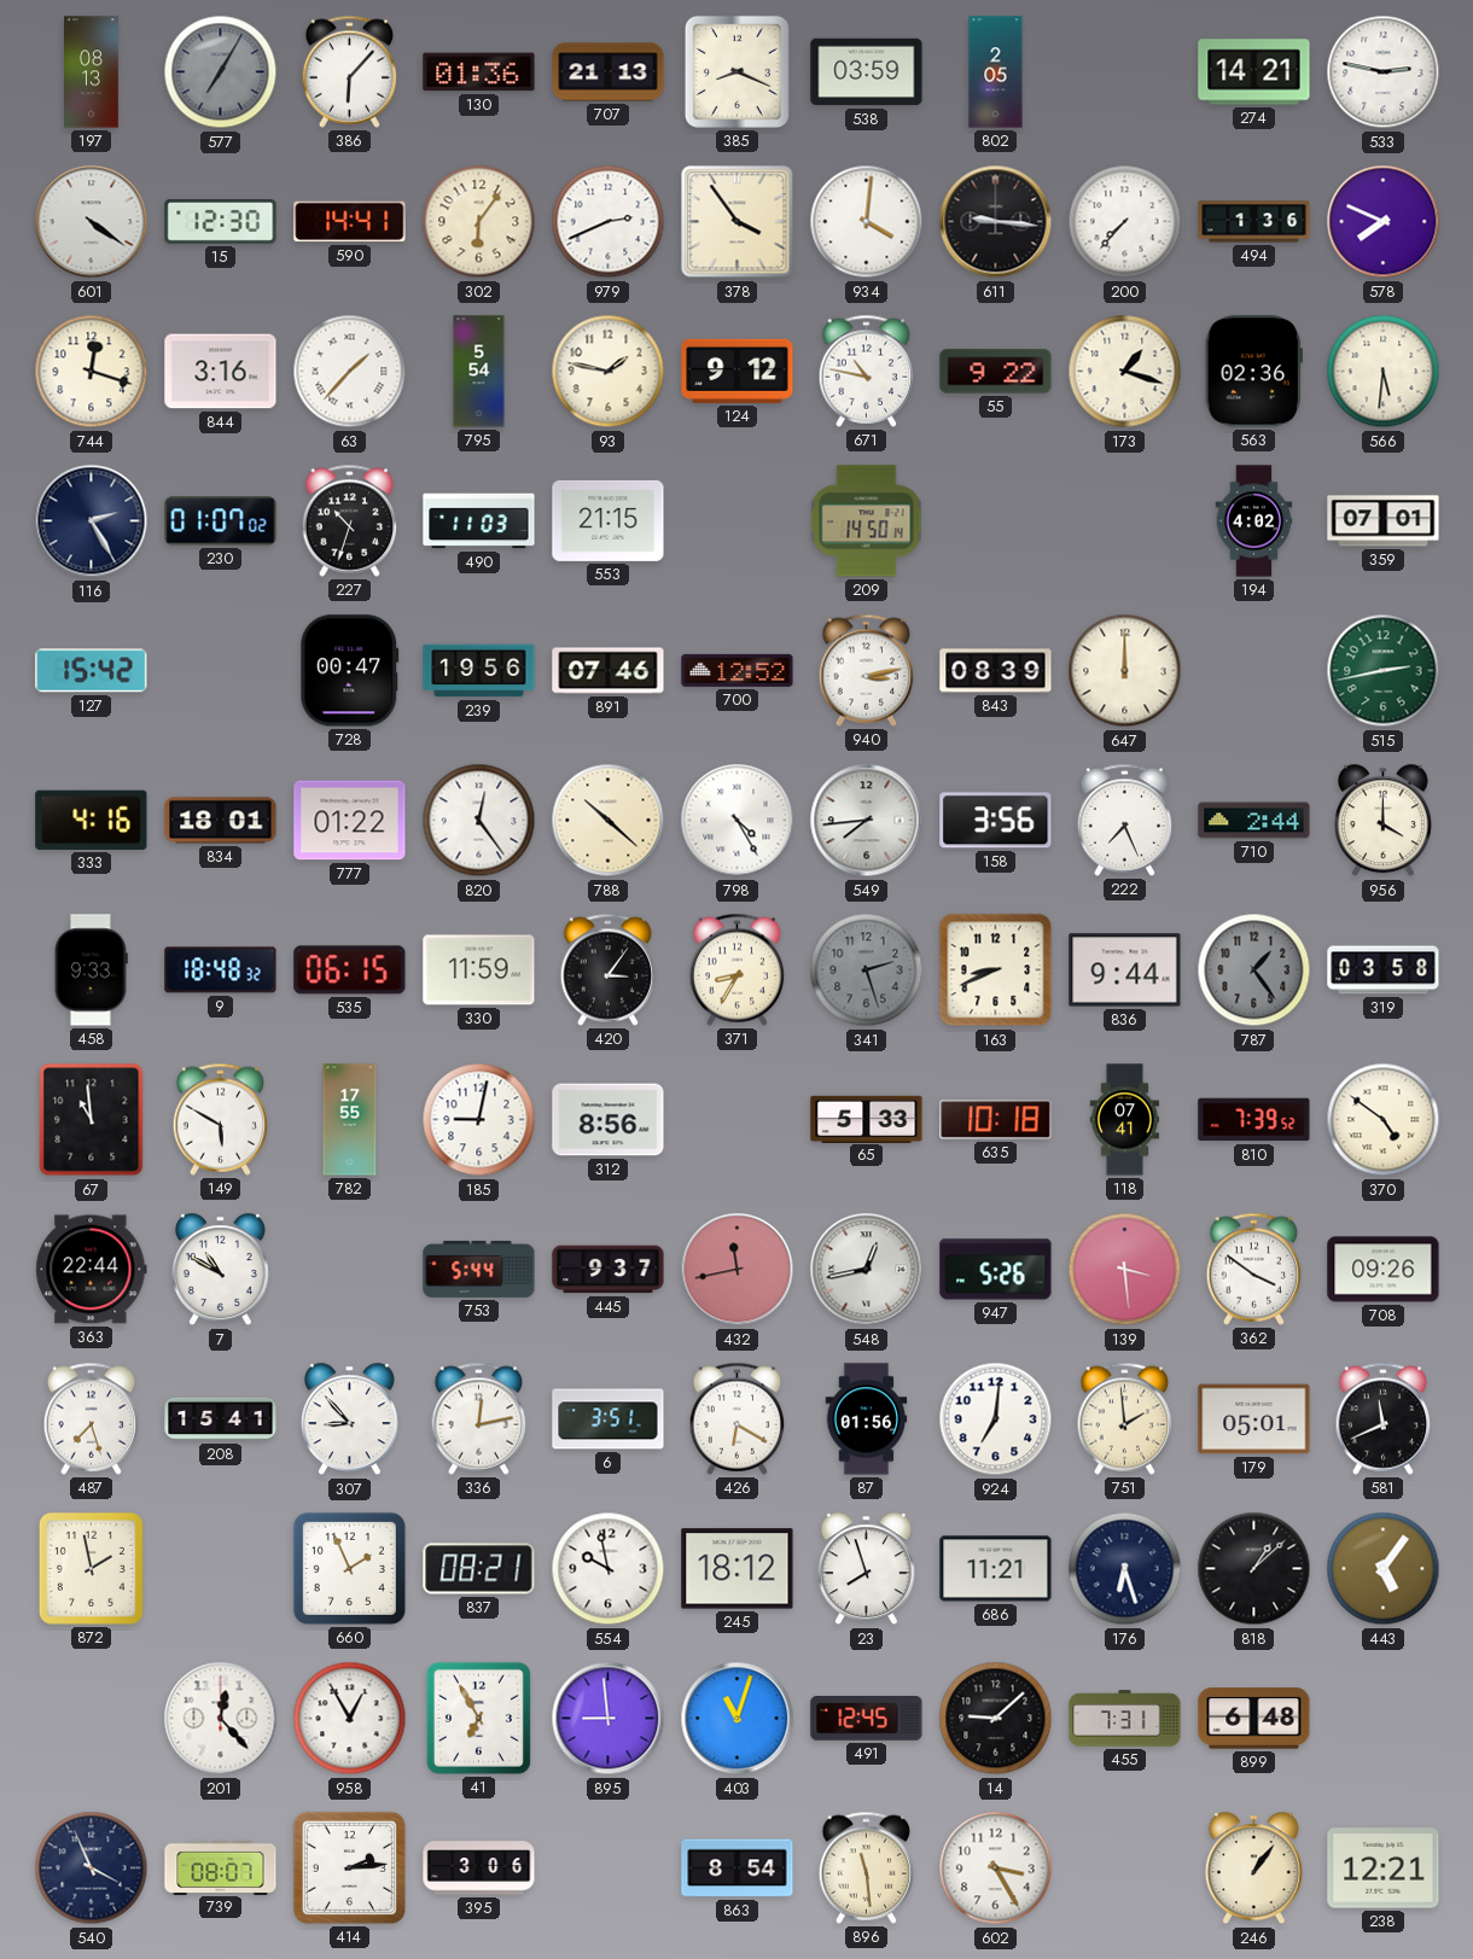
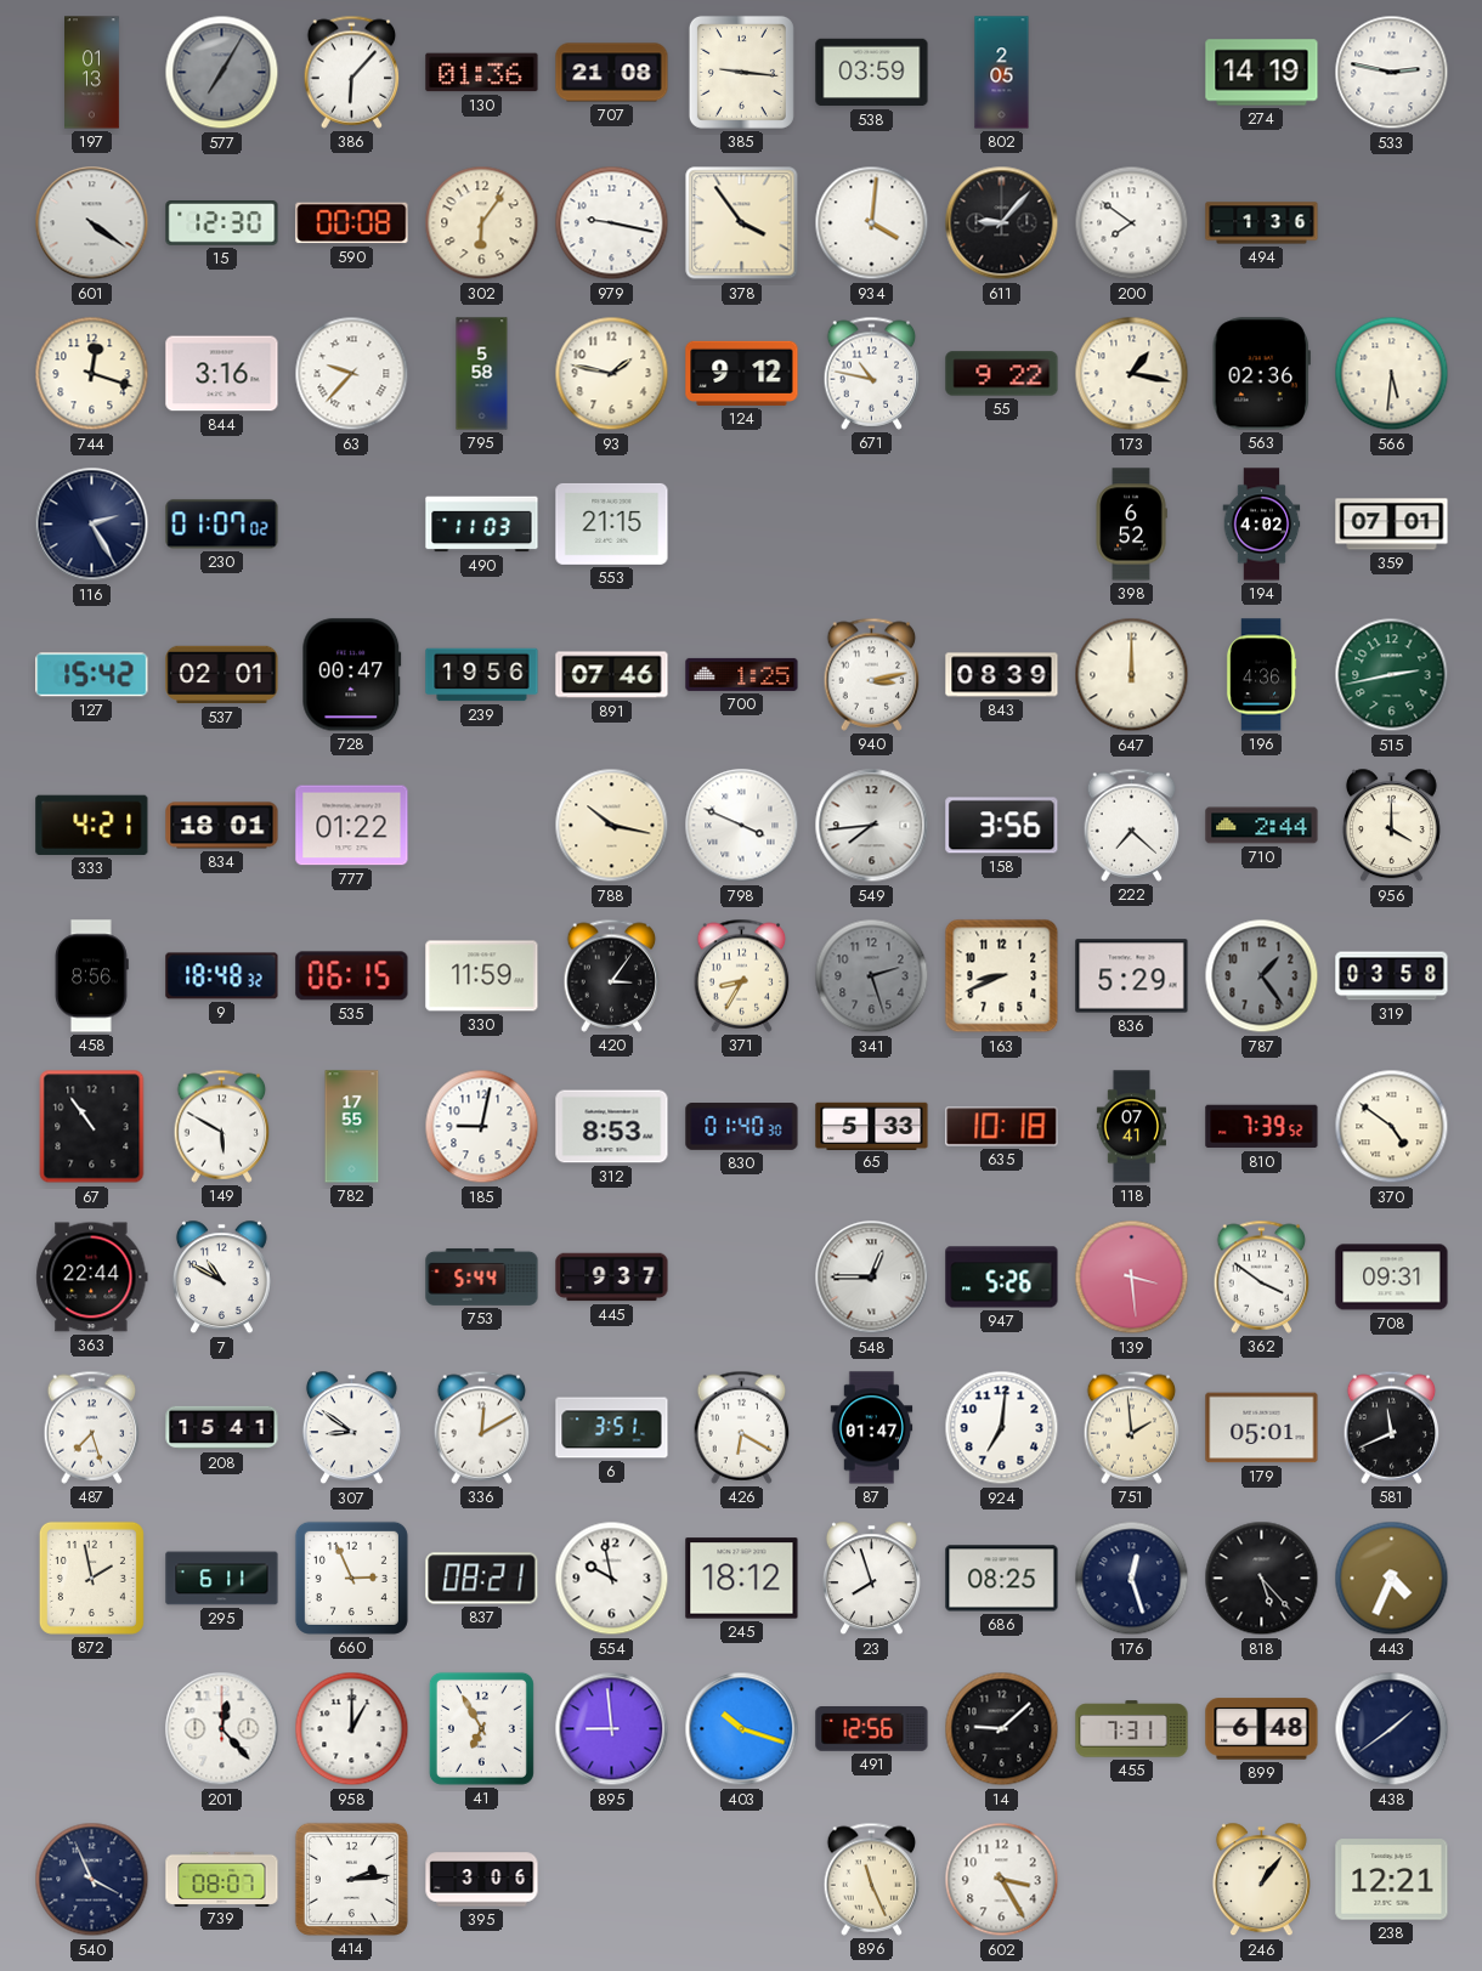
197: 08:13 -> 01:13
707: 21:13 -> 21:08
385: 8:19 -> 9:16
274: 14:21 -> 14:19
590: 14:41 -> 00:08
979: 2:41 -> 9:17
611: 9:16 -> 9:07
200: 7:37 -> 7:51
578: 7:49 -> none
63: 1:37 -> 9:37
795: 5:54 -> 5:58
173: 1:18 -> 1:17
227: 10:33 -> none
209: 14:50 -> none
398: none -> 6:52
537: none -> 02:01
700: 12:52 -> 1:25
196: none -> 4:36
333: 4:16 -> 4:21
820: 12:24 -> none
788: 10:22 -> 10:17
798: 4:25 -> 3:49
222: 7:26 -> 7:22
458: 9:33 -> 8:56
836: 9:44 -> 5:29
67: 10:59 -> 10:54
312: 8:56 -> 8:53
830: none -> 01:40
432: 11:43 -> none
548: 12:43 -> 12:45
708: 09:26 -> 09:31
307: 8:53 -> 8:51
336: 12:13 -> 12:10
87: 01:56 -> 01:47
295: none -> 6:11
660: 1:56 -> 2:56
686: 11:21 -> 08:25
176: 6:27 -> 12:27
818: 1:08 -> 5:23
443: 5:06 -> 4:34
958: 12:55 -> 1:00
403: 11:03 -> 10:18
491: 12:45 -> 12:56
438: none -> 1:39
863: 8:54 -> none
896: 11:29 -> 11:26
